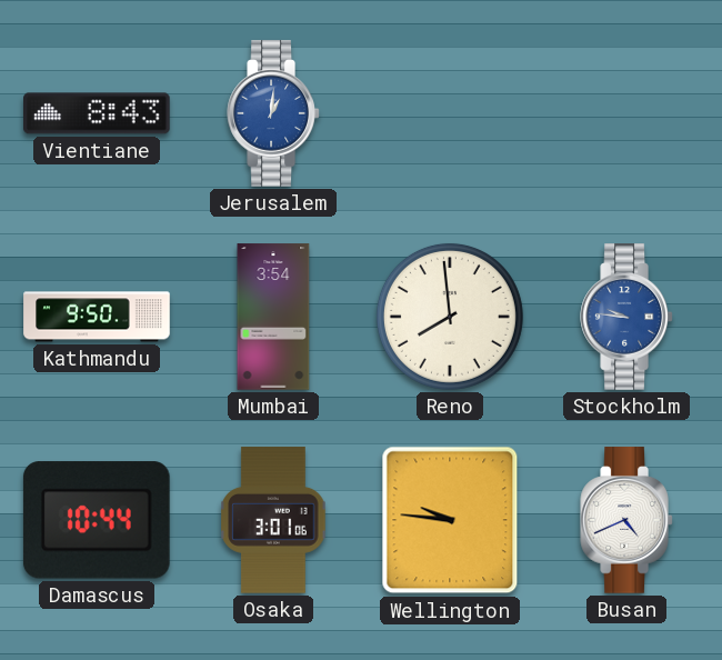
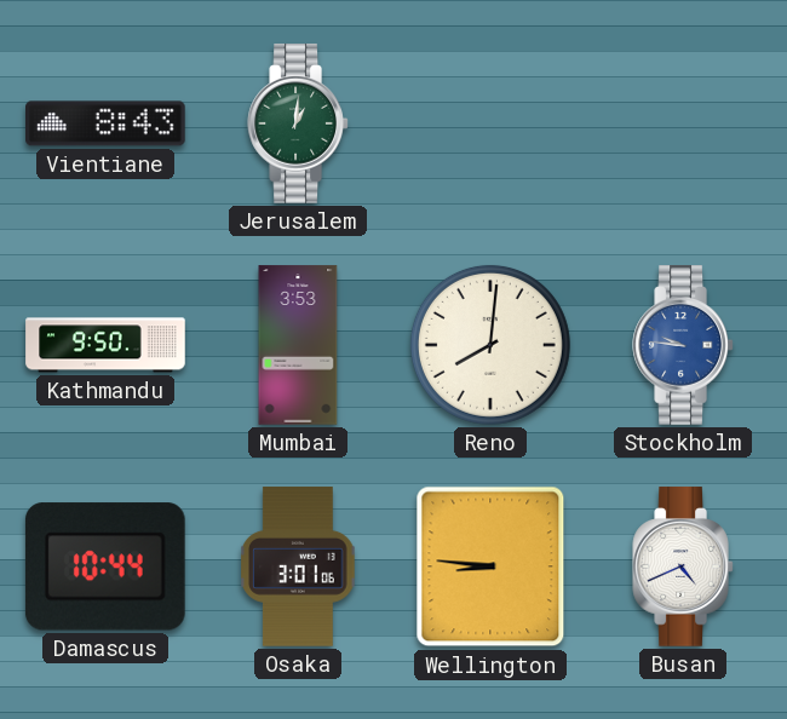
Jerusalem dial: blue -> green
Mumbai: 3:54 -> 3:53
Reno: 7:59 -> 8:01
Wellington: 9:46 -> 8:46
